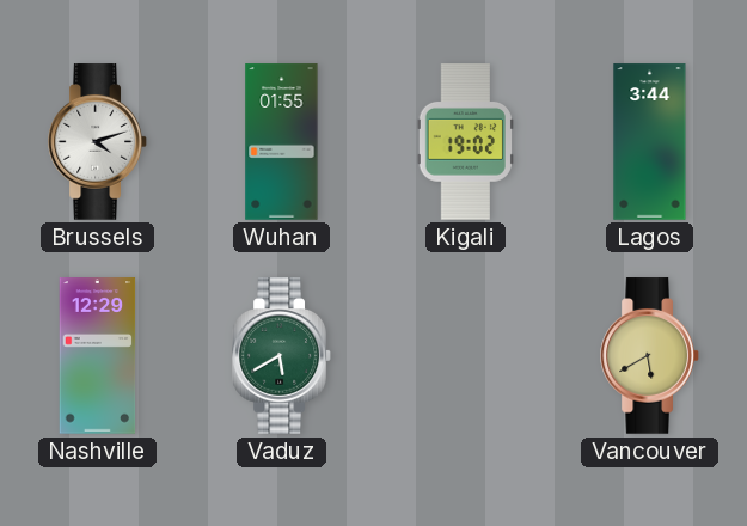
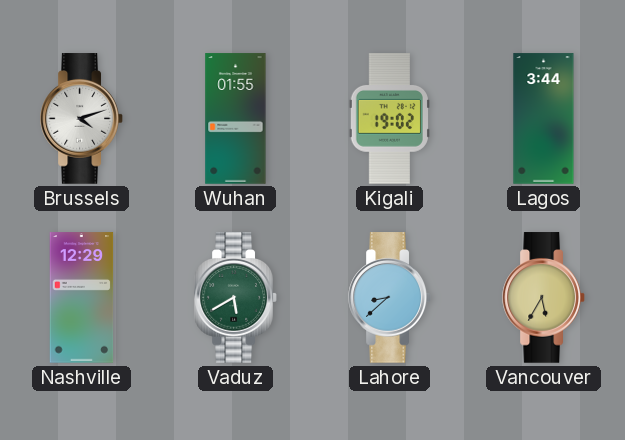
Lahore: none -> 8:38
Vancouver: 5:40 -> 5:35
